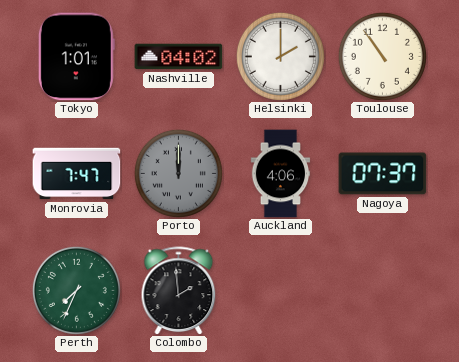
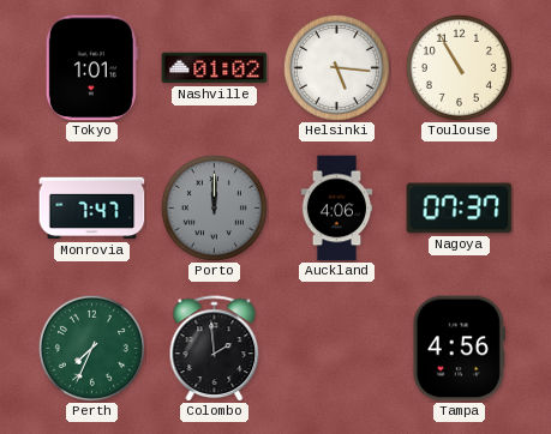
Nashville: 04:02 -> 01:02
Helsinki: 2:00 -> 5:16
Toulouse: 10:54 -> 10:55
Tampa: none -> 4:56
